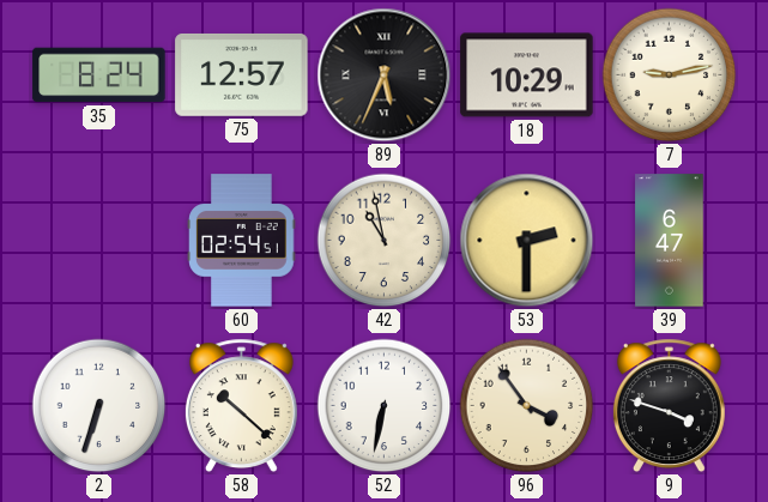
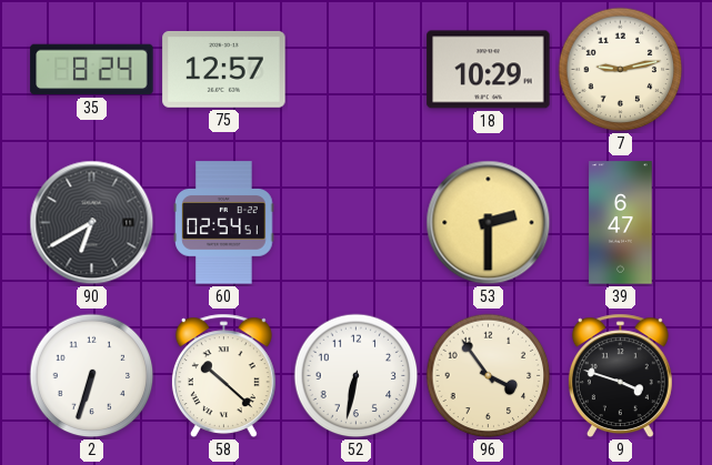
89: 5:34 -> none
90: none -> 6:40
42: 10:58 -> none
